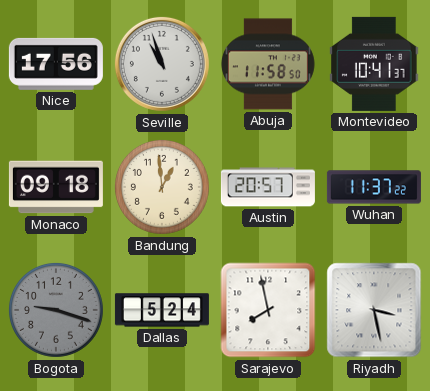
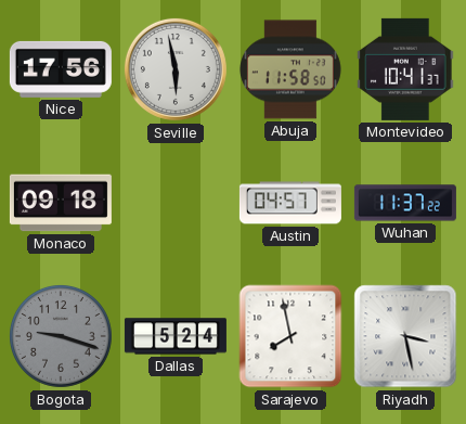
Seville: 10:57 -> 5:58
Bandung: 12:59 -> none
Austin: 20:57 -> 04:57
